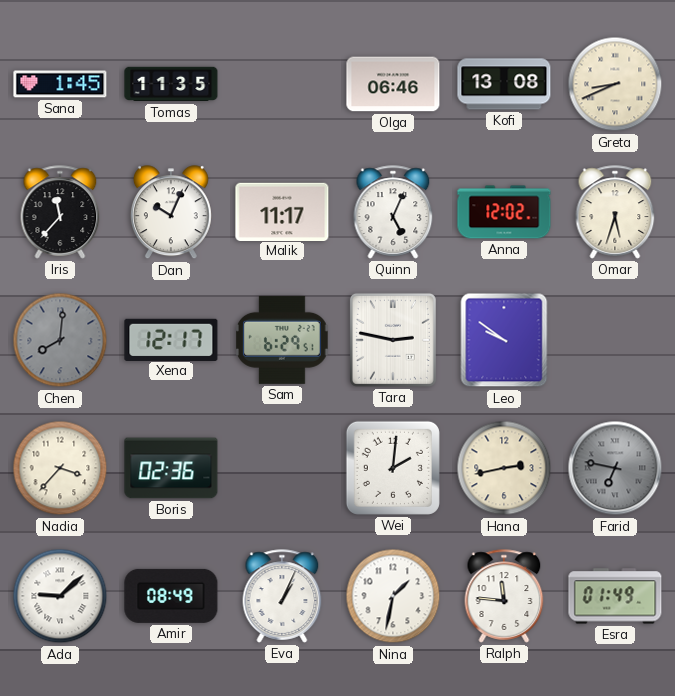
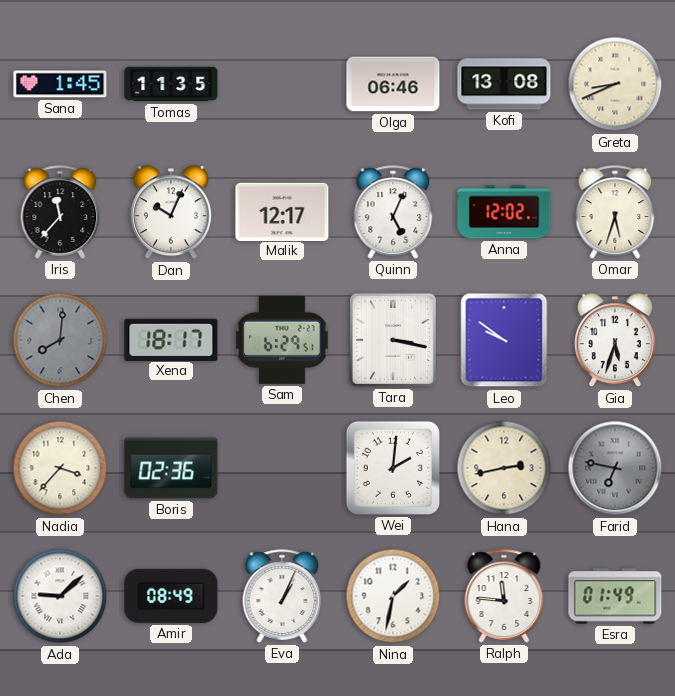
Malik: 11:17 -> 12:17
Xena: 12:17 -> 18:17
Tara: 2:47 -> 3:17
Gia: none -> 5:33
